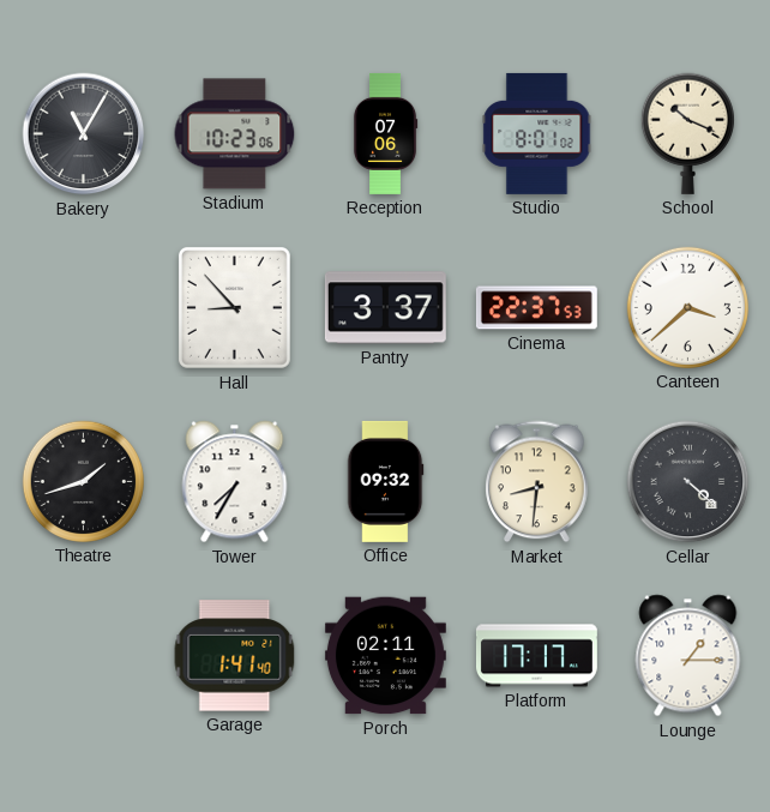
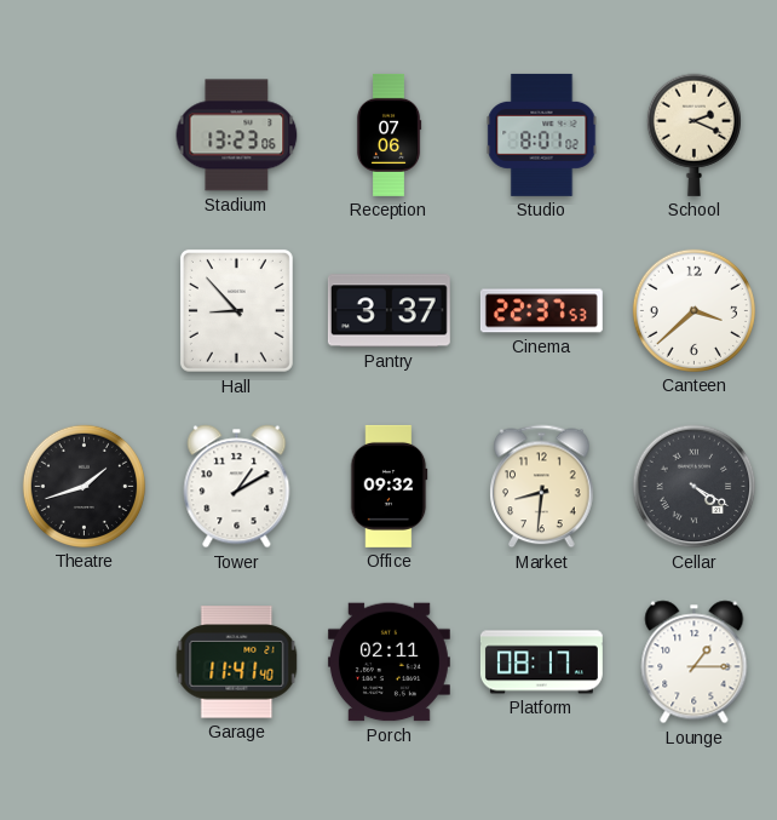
Bakery: 11:05 -> none
Stadium: 10:23 -> 13:23
School: 10:19 -> 2:19
Tower: 7:35 -> 1:10
Cellar: 4:22 -> 4:20
Garage: 1:41 -> 11:41
Platform: 17:17 -> 08:17
